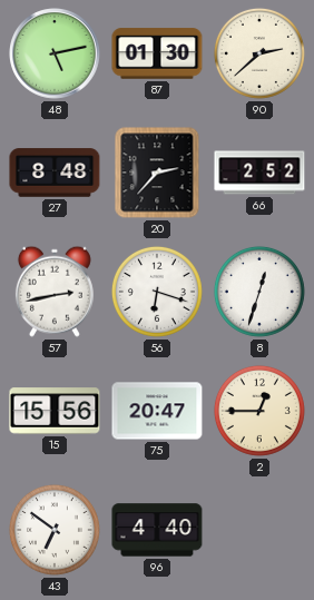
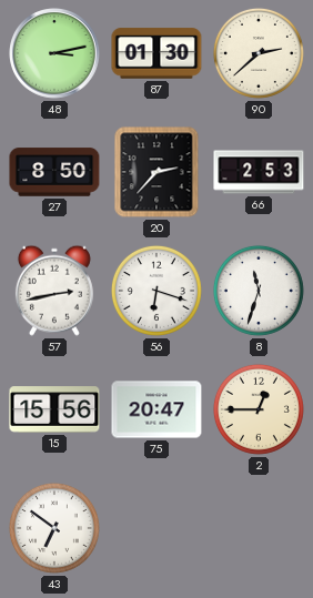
48: 5:13 -> 3:13
27: 8:48 -> 8:50
66: 2:52 -> 2:53
8: 12:33 -> 11:33
96: 4:40 -> none
